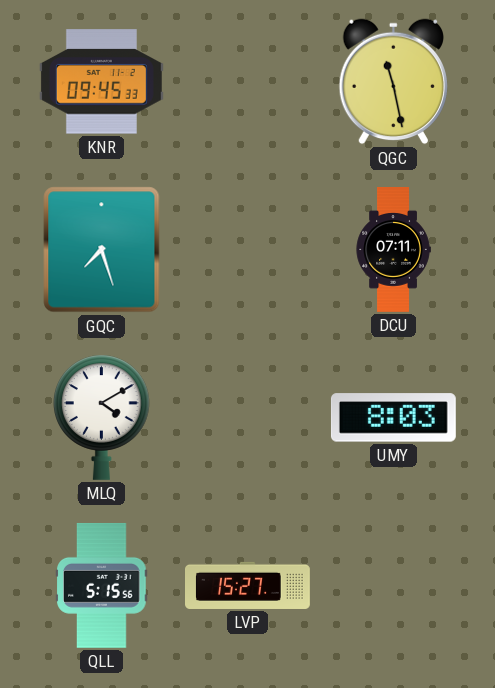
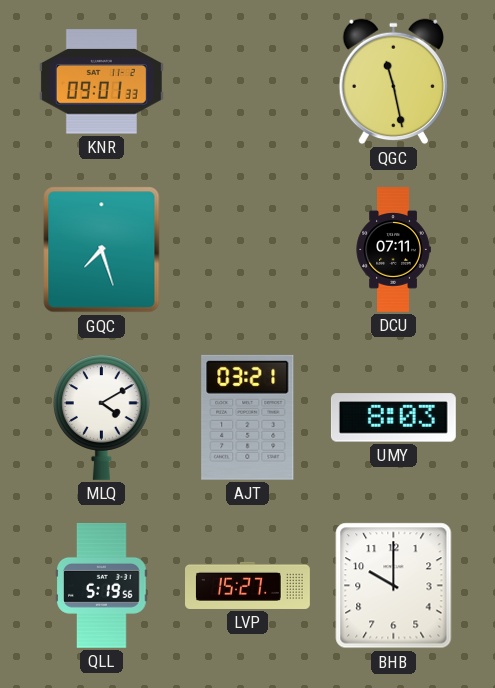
KNR: 09:45 -> 09:01
AJT: none -> 03:21
QLL: 5:15 -> 5:19
BHB: none -> 10:00
